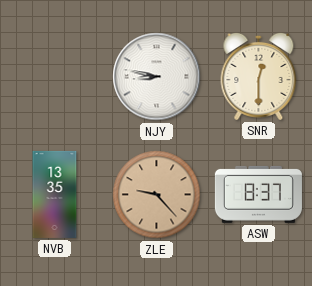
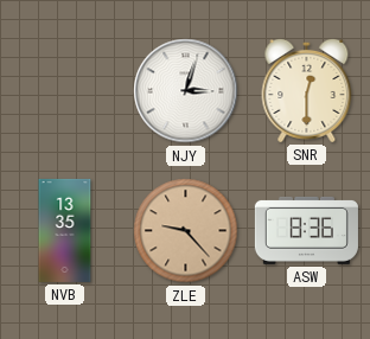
NJY: 8:47 -> 3:03
ASW: 8:37 -> 8:36
